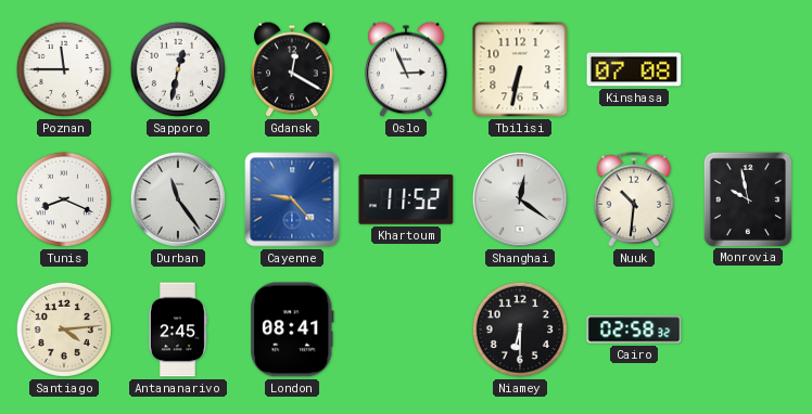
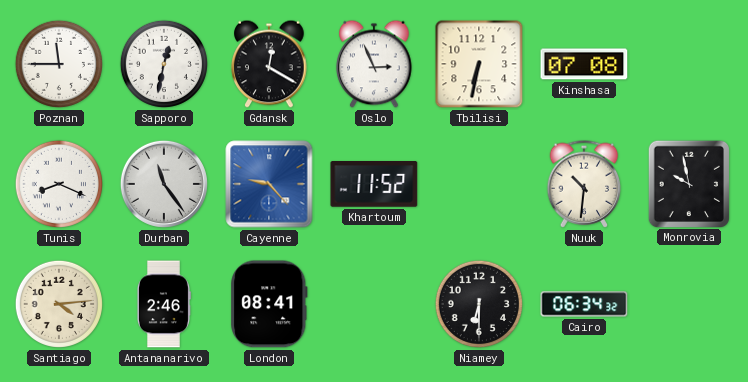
Shanghai: 12:21 -> none
Antananarivo: 2:45 -> 2:46
Cairo: 02:58 -> 06:34
